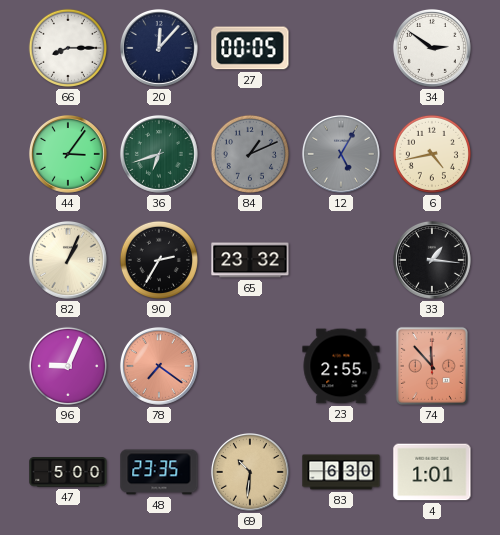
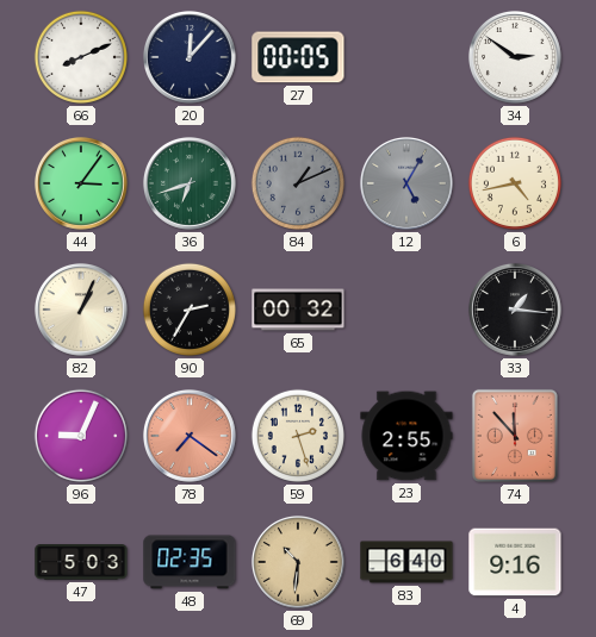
66: 8:15 -> 8:11
65: 23:32 -> 00:32
59: none -> 2:27
47: 5:00 -> 5:03
48: 23:35 -> 02:35
83: 6:30 -> 6:40
4: 1:01 -> 9:16
